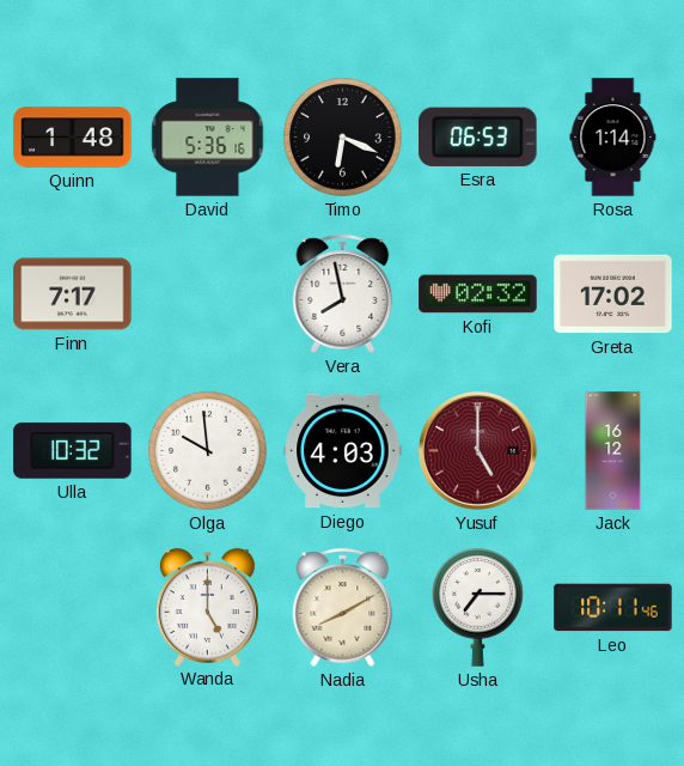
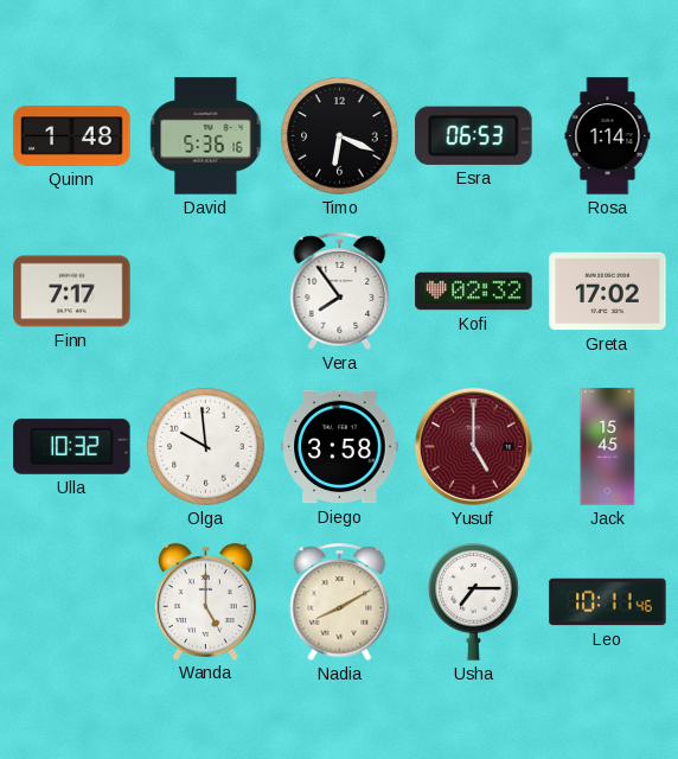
Vera: 7:58 -> 7:54
Diego: 4:03 -> 3:58
Jack: 16:12 -> 15:45
